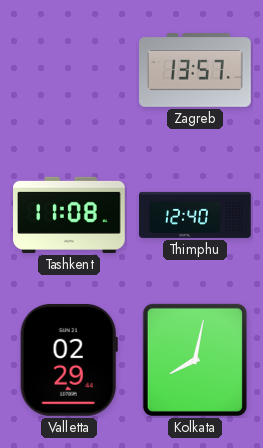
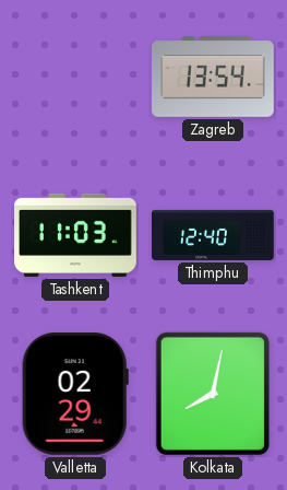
Zagreb: 13:57 -> 13:54
Tashkent: 11:08 -> 11:03
